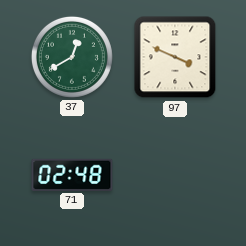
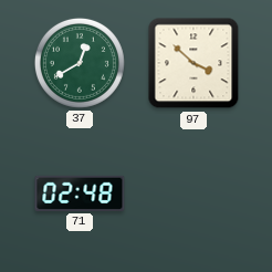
97: 3:49 -> 3:52
